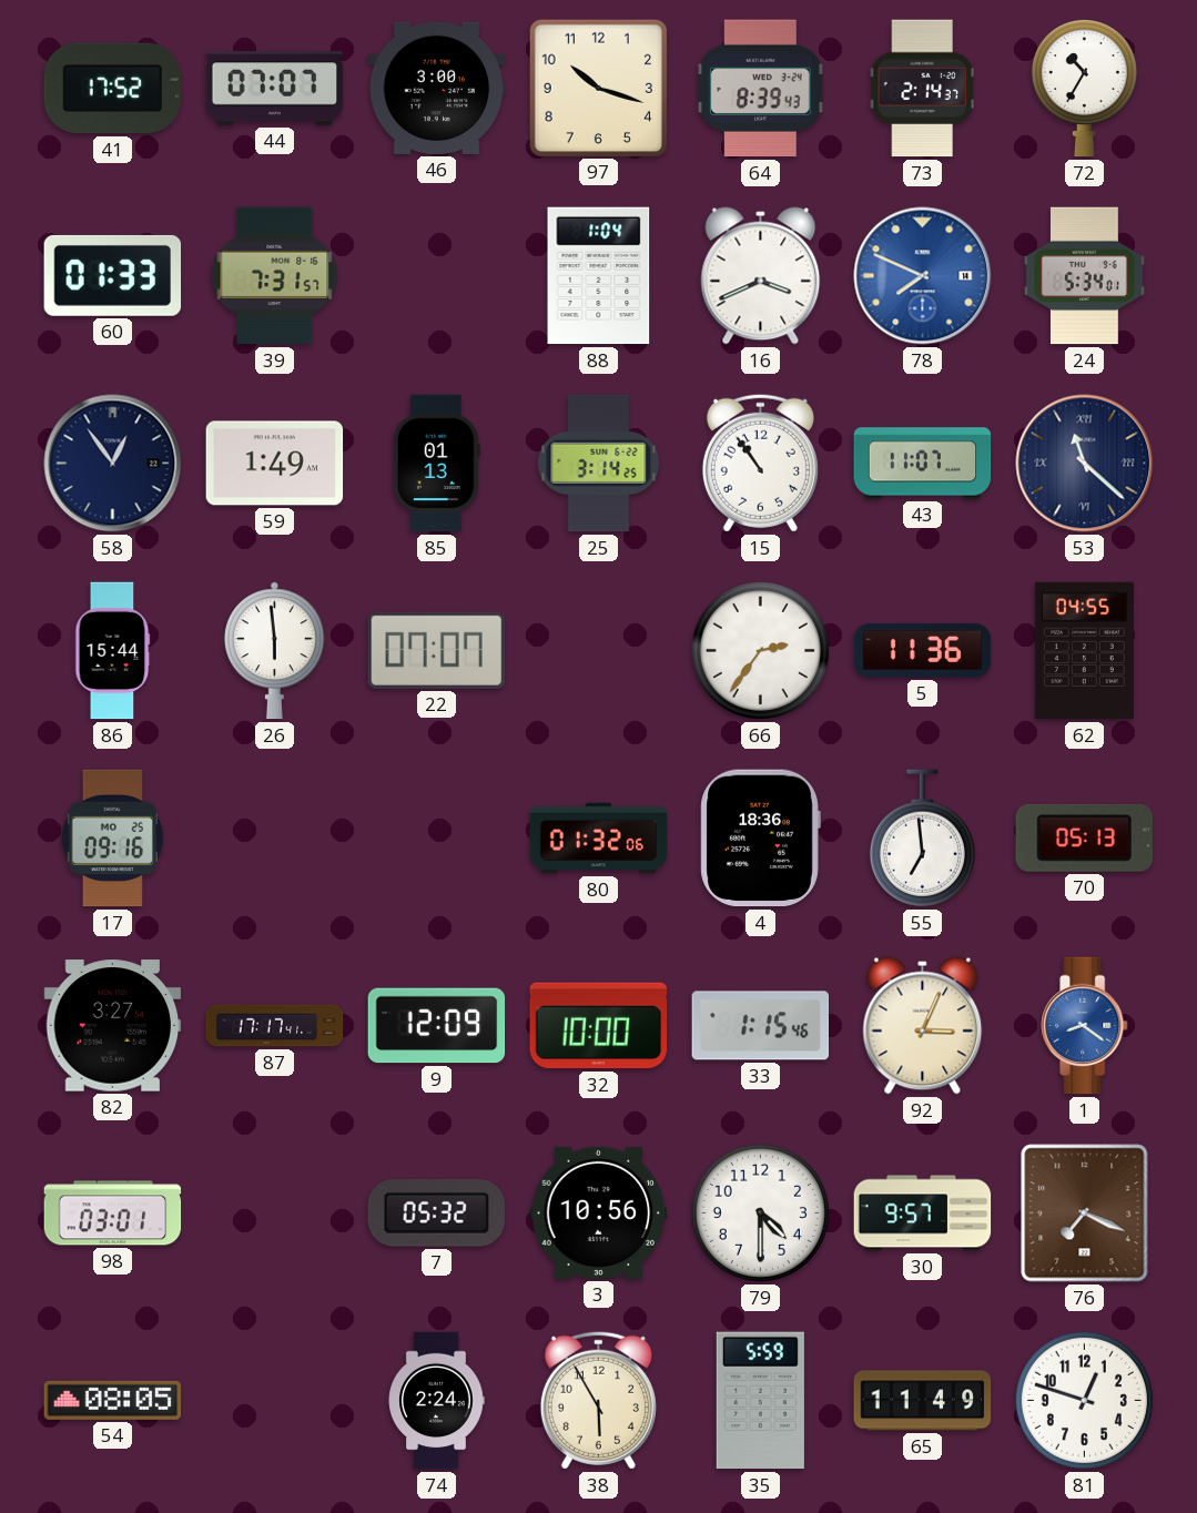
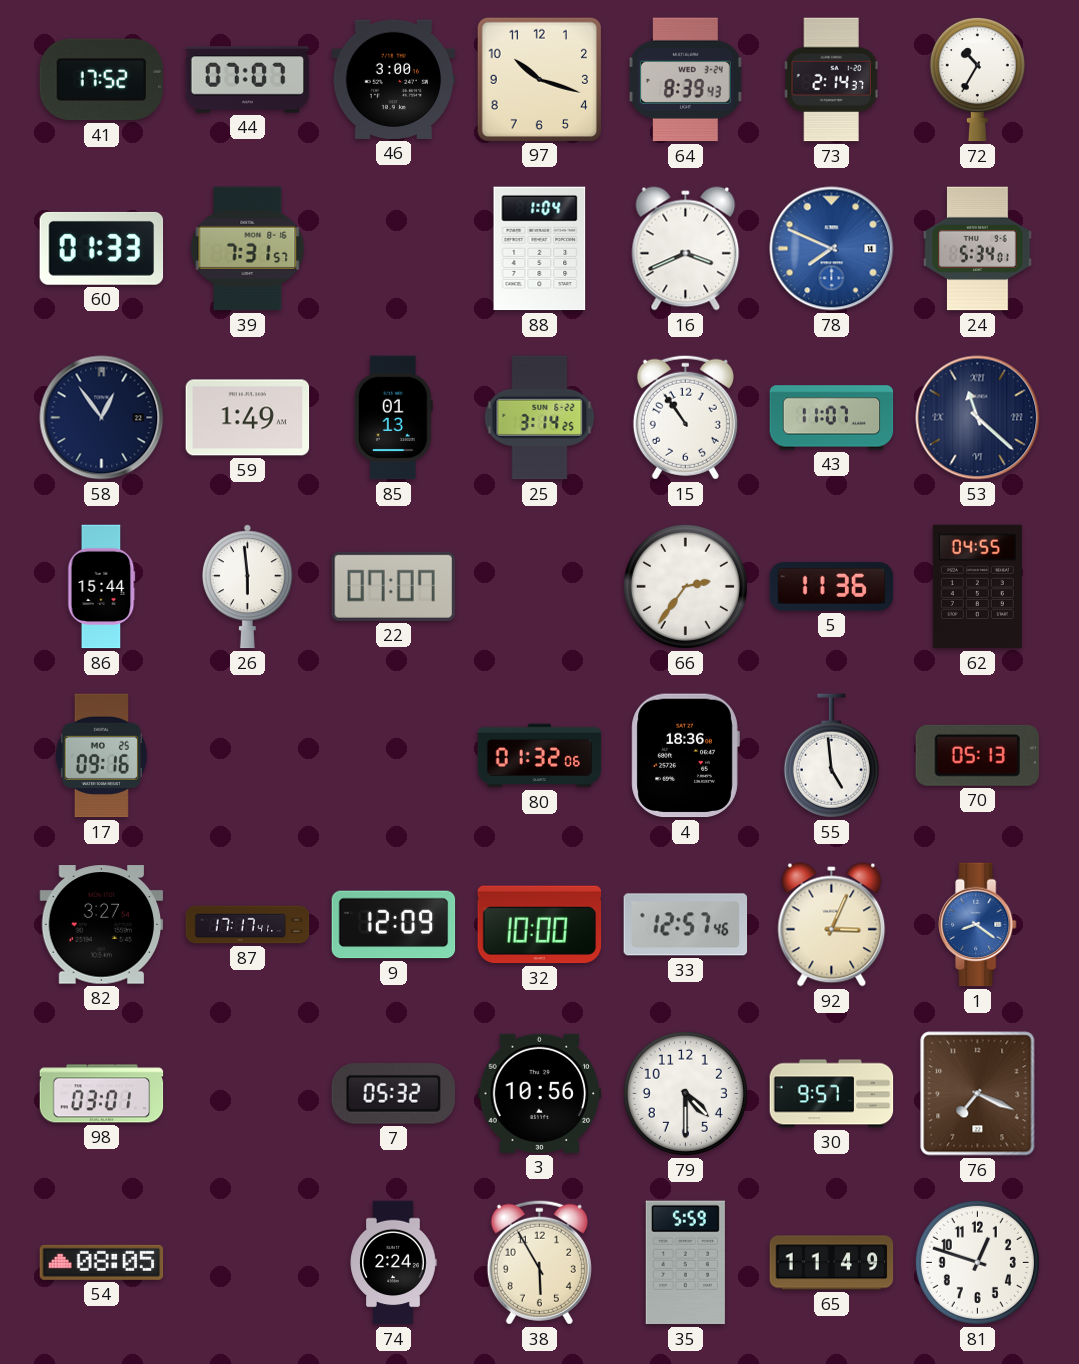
55: 6:59 -> 4:59
33: 1:15 -> 12:57
